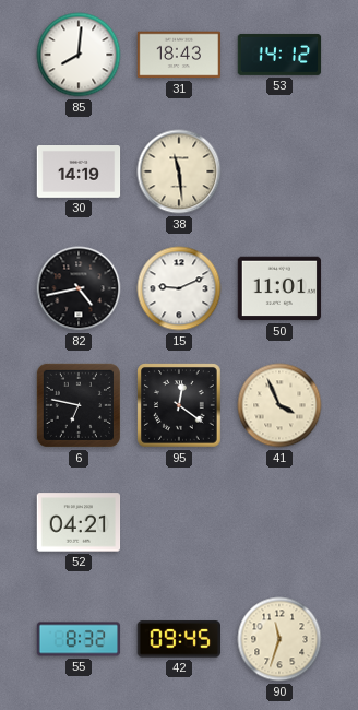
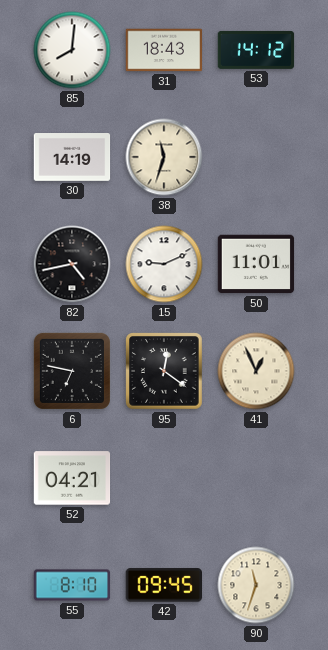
38: 11:29 -> 11:33
41: 3:56 -> 12:56
55: 8:32 -> 8:10
